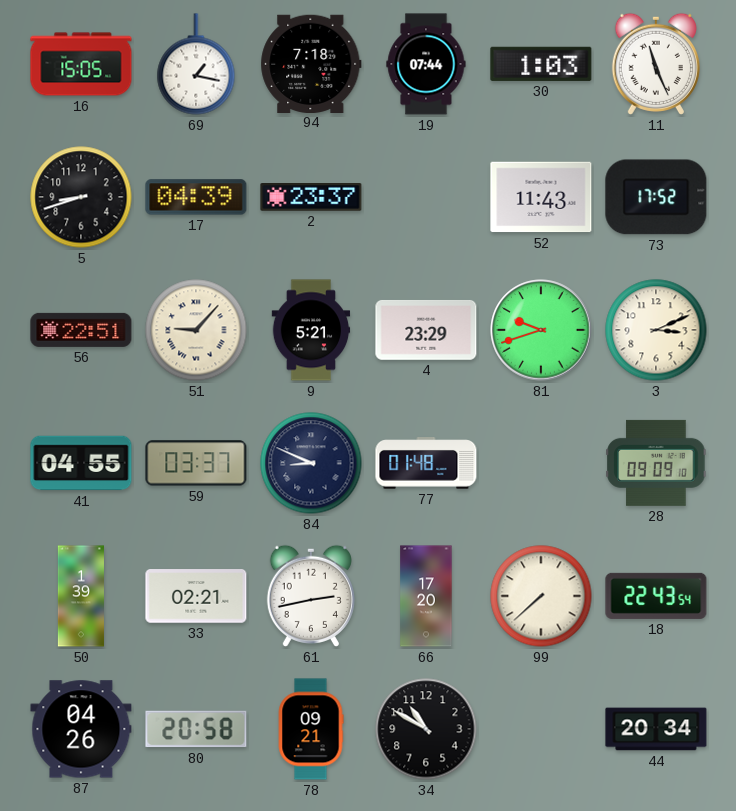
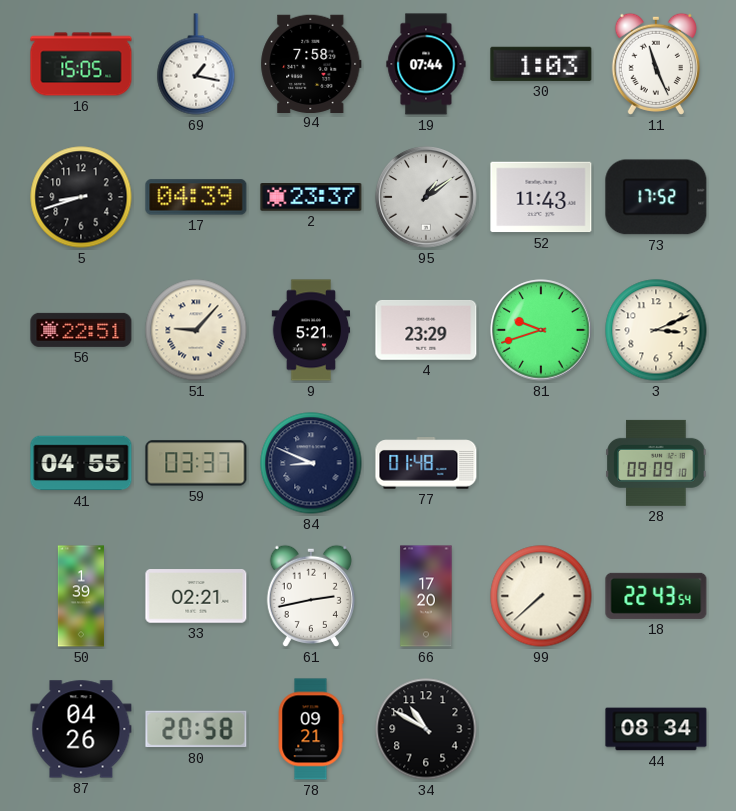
94: 7:18 -> 7:58
95: none -> 1:09
44: 20:34 -> 08:34
